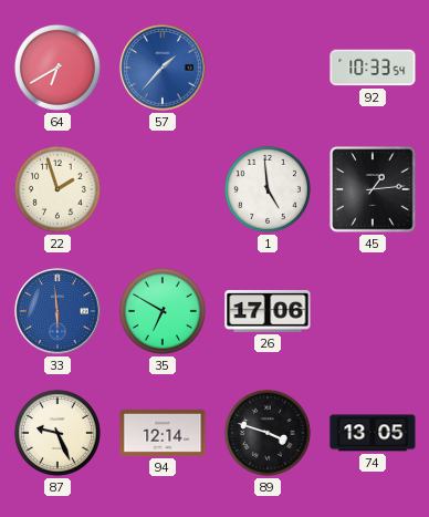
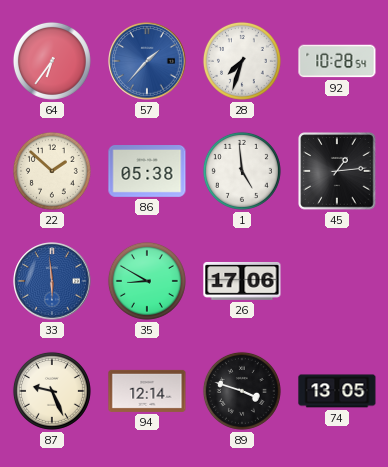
64: 6:40 -> 6:36
28: none -> 7:33
92: 10:33 -> 10:28
22: 1:57 -> 1:52
86: none -> 05:38
35: 6:50 -> 8:50
